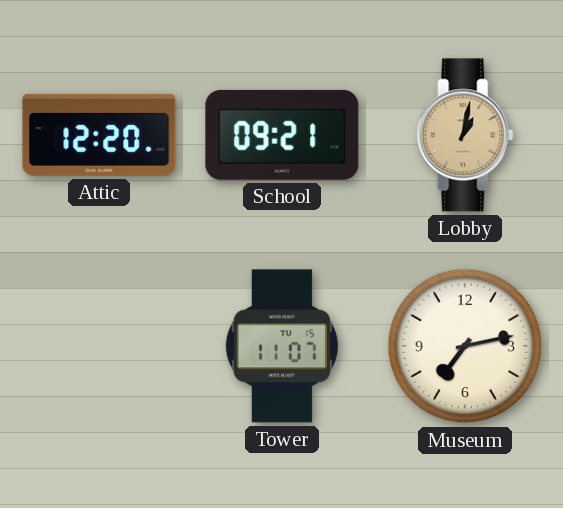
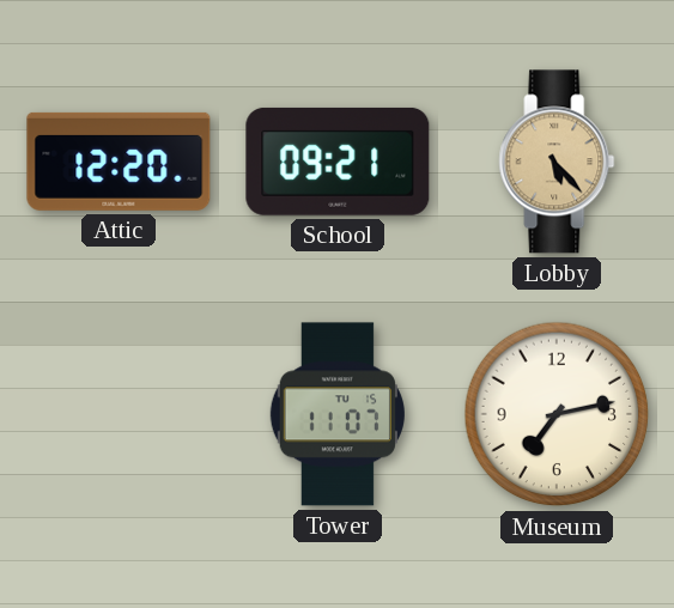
Lobby: 1:02 -> 5:23
